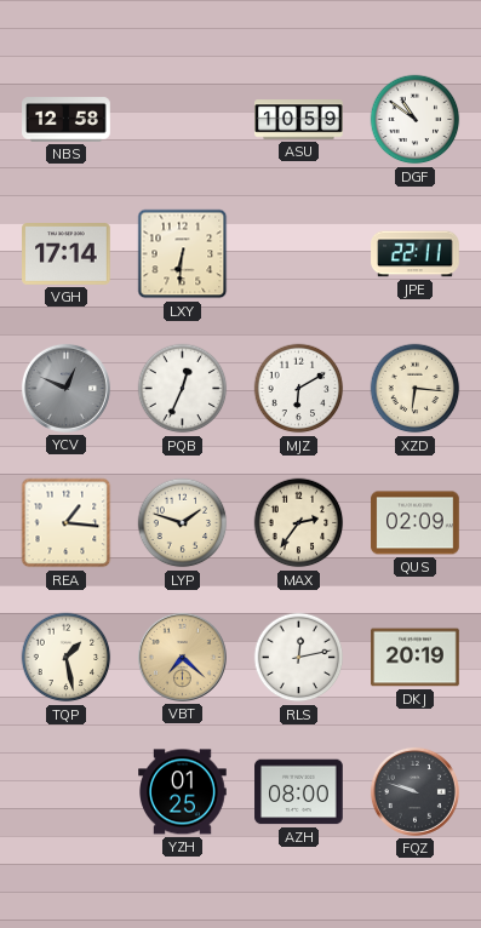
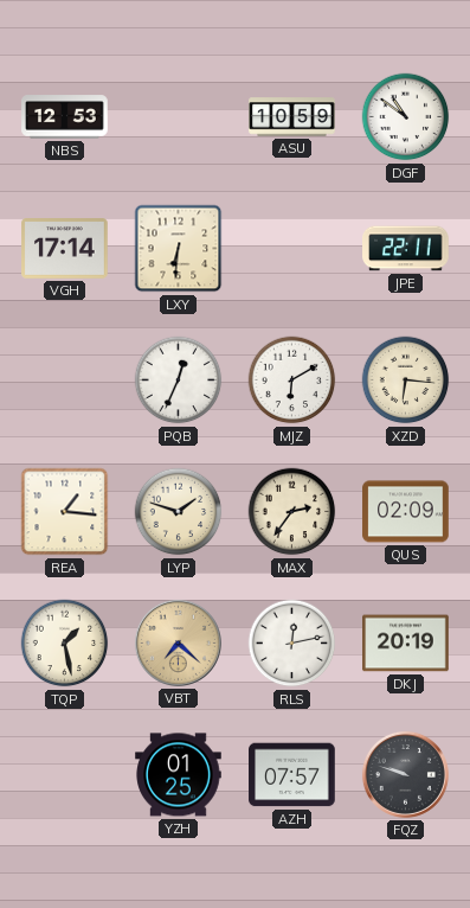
NBS: 12:58 -> 12:53
YCV: 12:49 -> none
AZH: 08:00 -> 07:57
